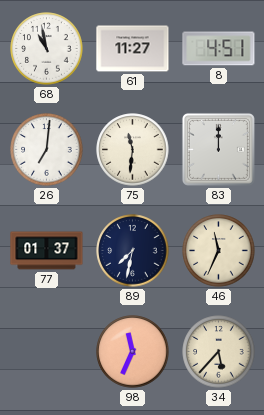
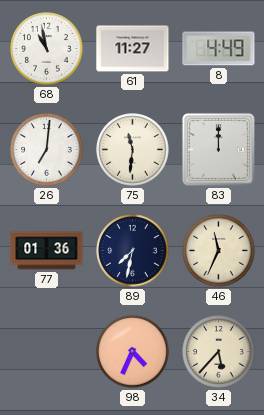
8: 4:51 -> 4:49
77: 01:37 -> 01:36
98: 11:34 -> 4:34
